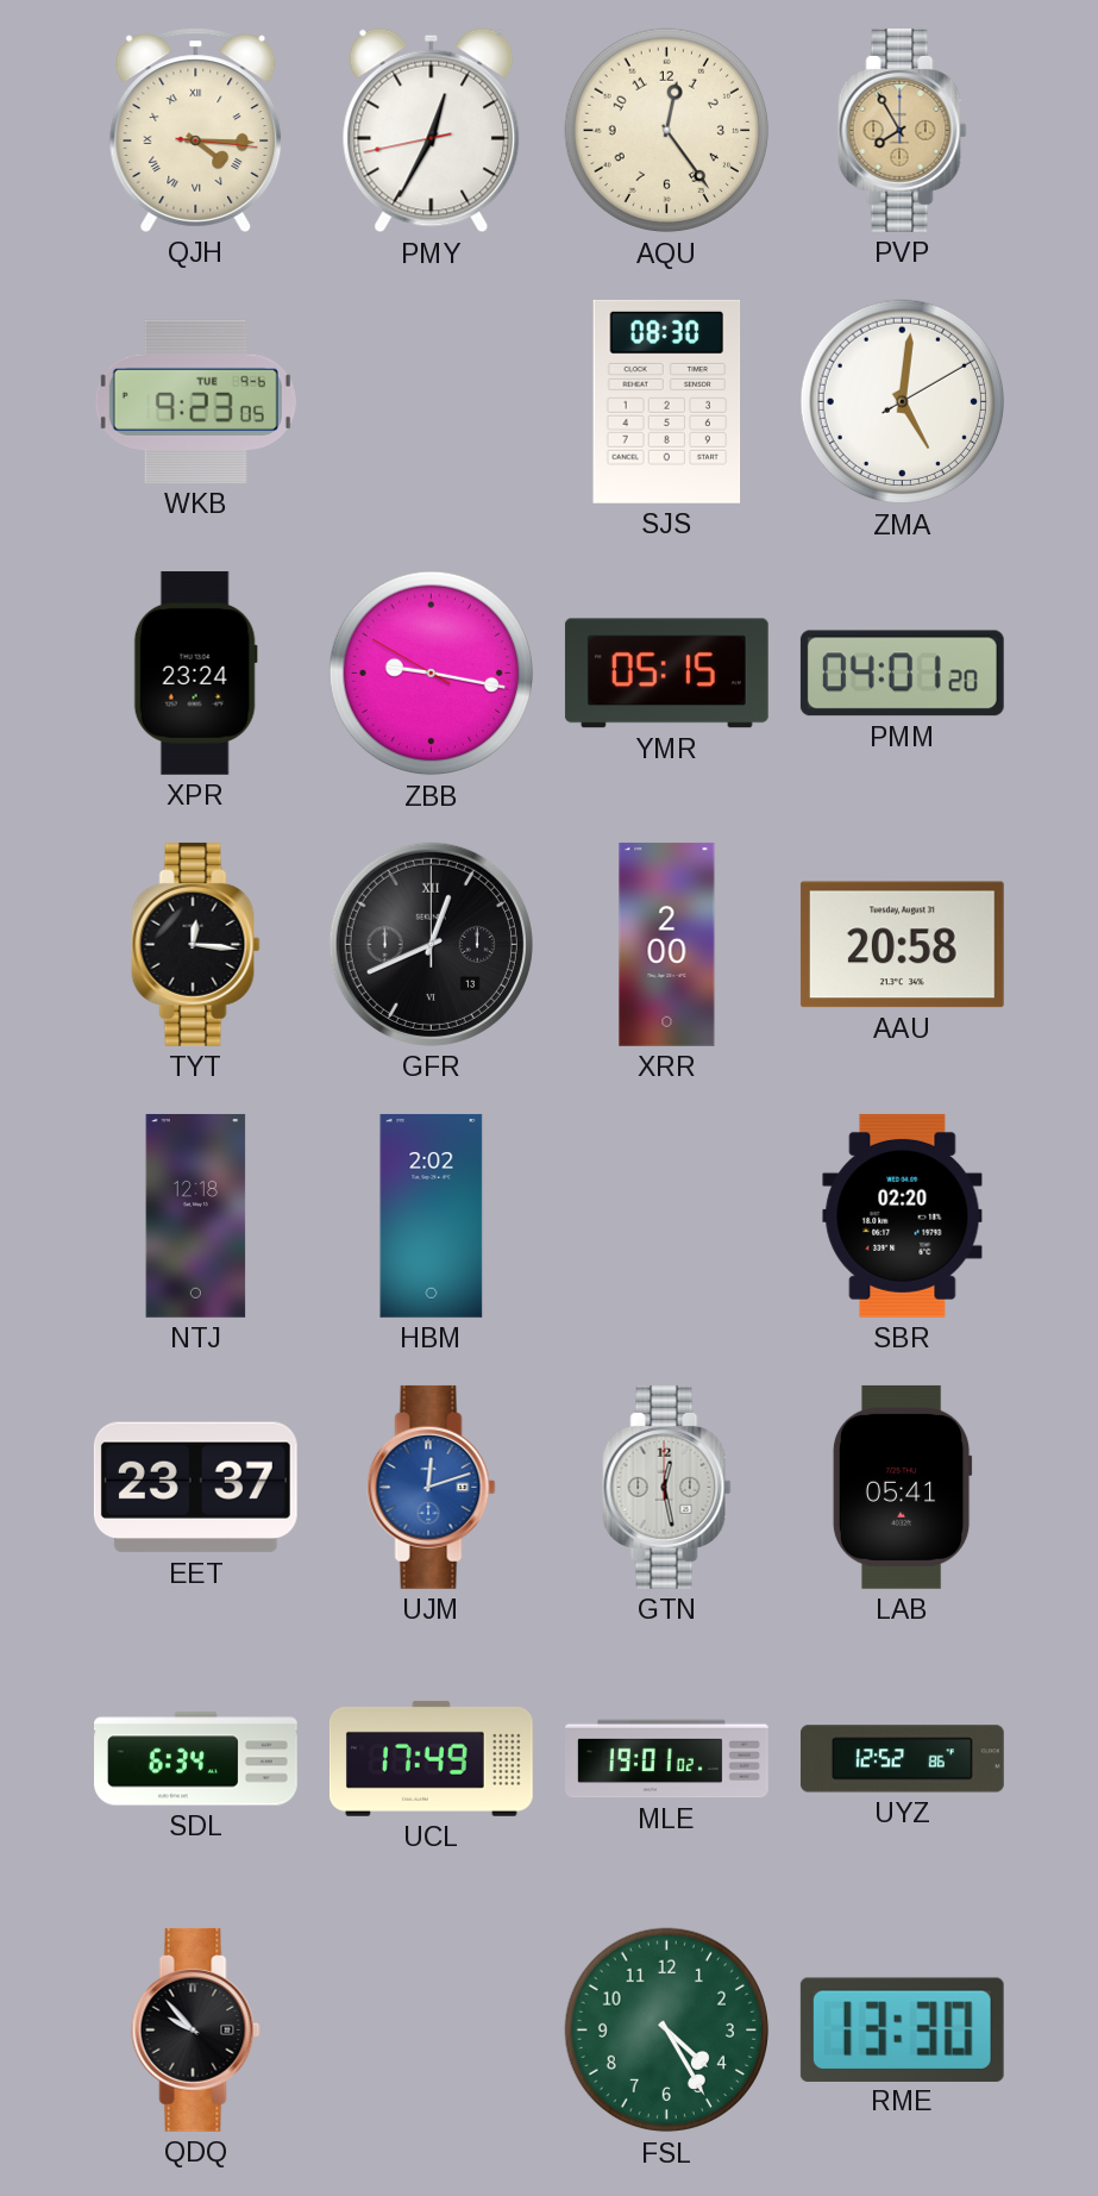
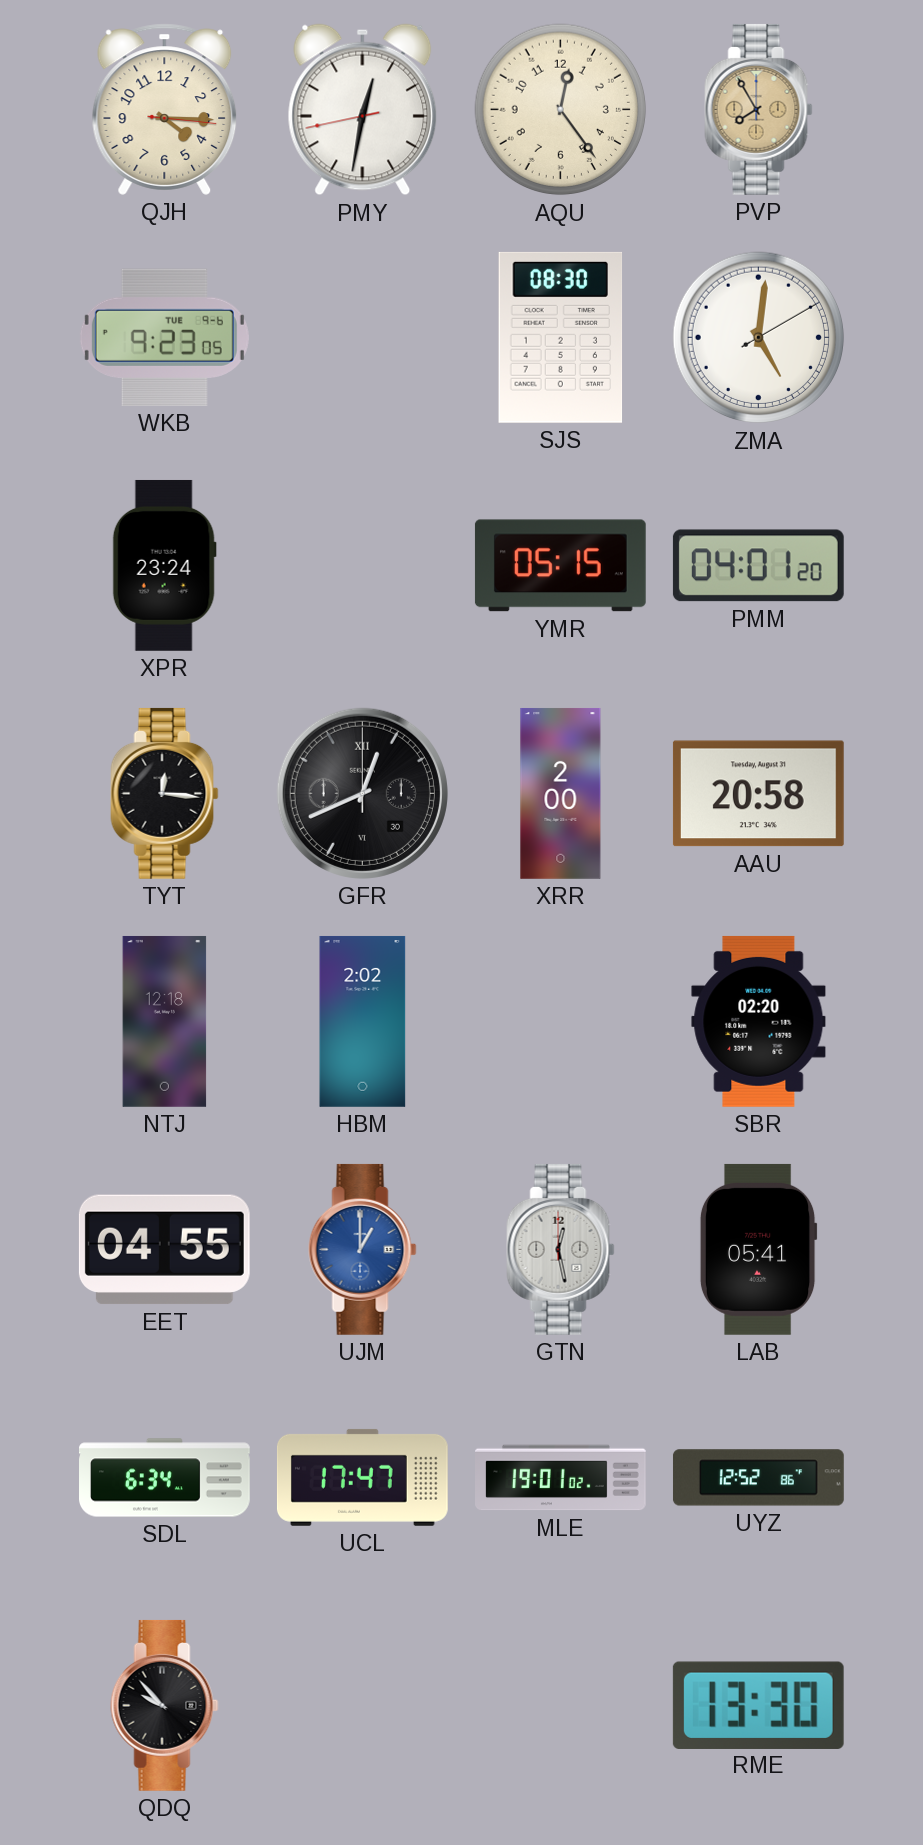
QJH numerals: Roman -> Arabic
PMY: 12:34 -> 12:31
ZBB: 9:16 -> none
GFR date: 13 -> 30
EET: 23:37 -> 04:55
UJM: 12:12 -> 1:00
UCL: 17:49 -> 17:47
FSL: 4:25 -> none
